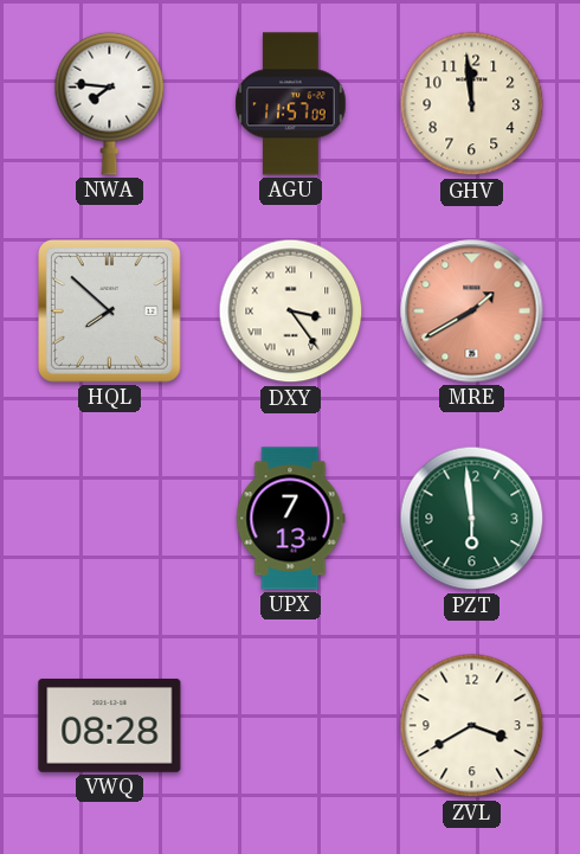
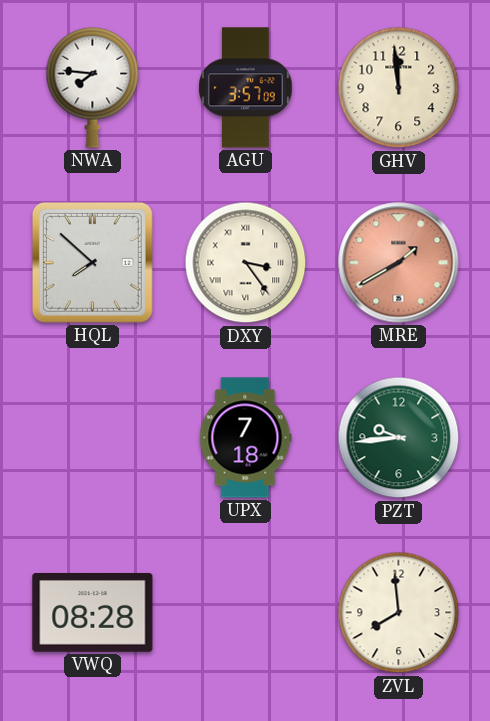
AGU: 11:57 -> 3:57
UPX: 7:13 -> 7:18
PZT: 5:59 -> 9:44
ZVL: 3:40 -> 7:59
